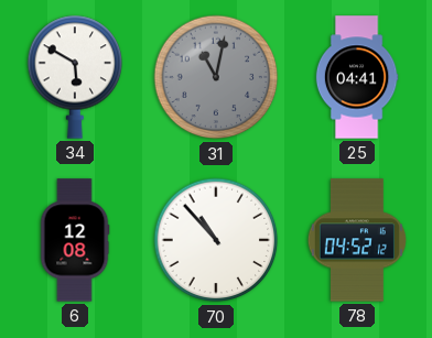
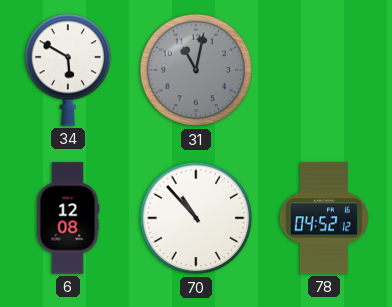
25: 04:41 -> none
